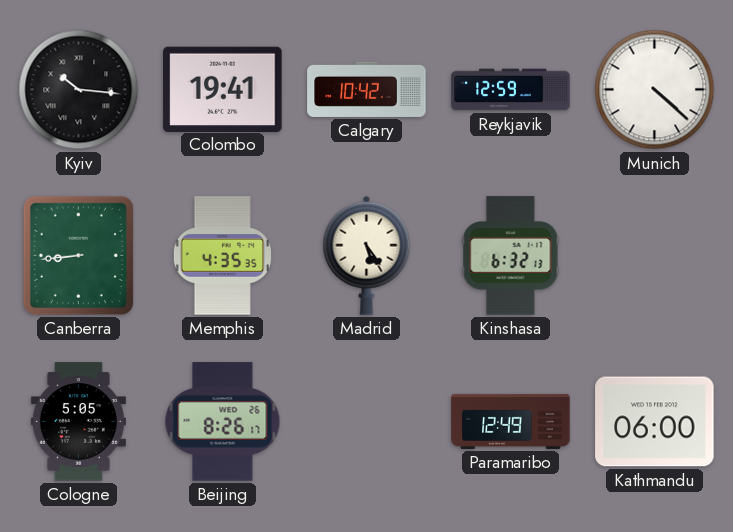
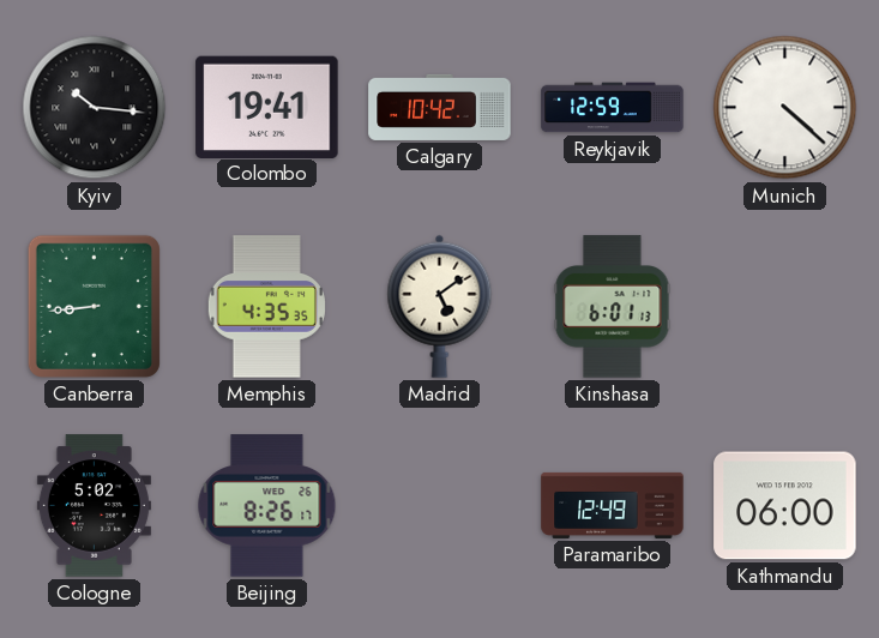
Madrid: 5:24 -> 5:09
Kinshasa: 6:32 -> 6:01
Cologne: 5:05 -> 5:02
